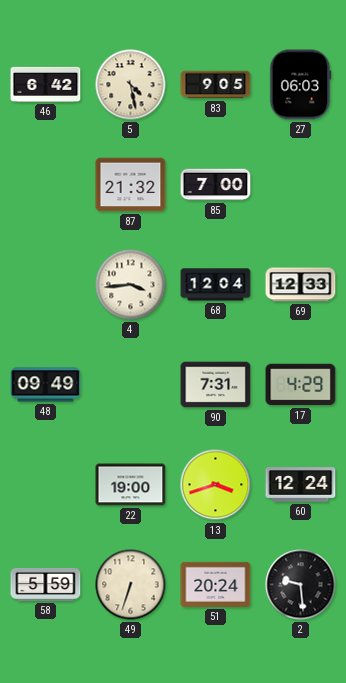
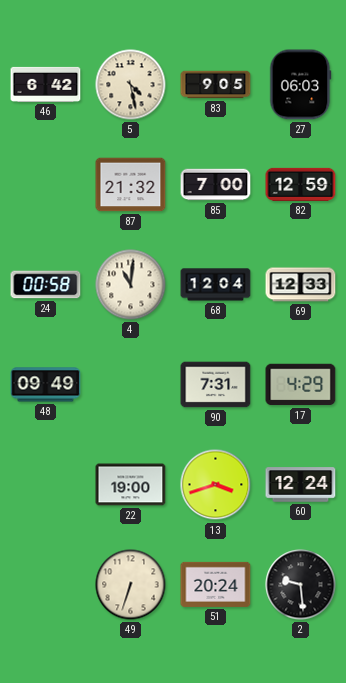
82: none -> 12:59
24: none -> 00:58
4: 3:44 -> 11:01
58: 5:59 -> none
